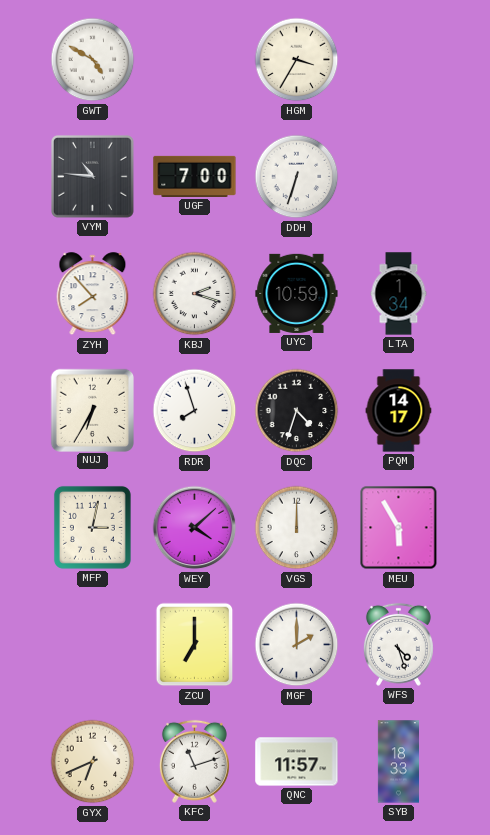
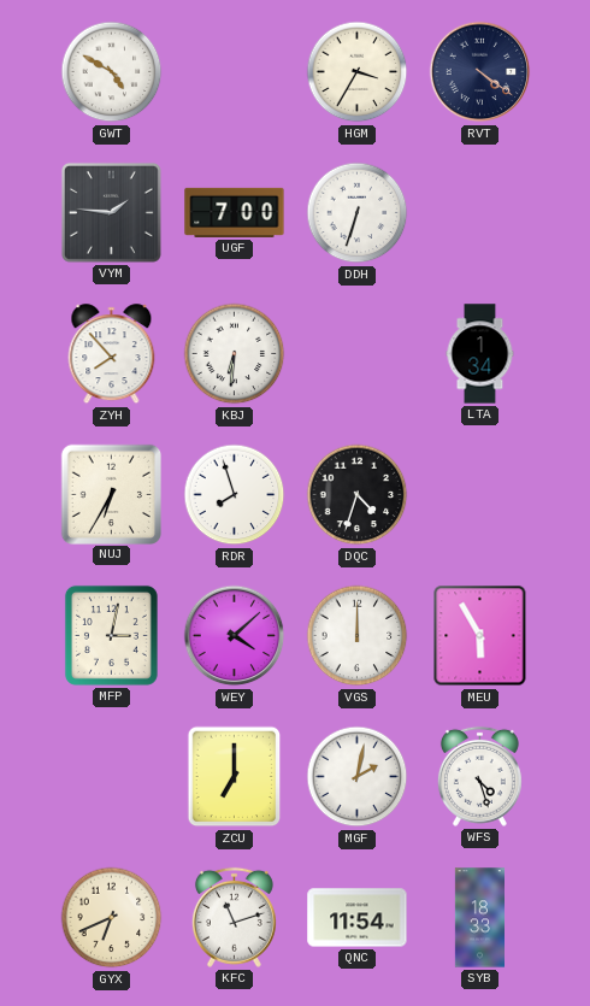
RVT: none -> 4:21
VYM: 10:46 -> 1:46
KBJ: 2:18 -> 6:31
UYC: 10:59 -> none
PQM: 14:17 -> none
MGF: 2:00 -> 2:02
QNC: 11:57 -> 11:54
